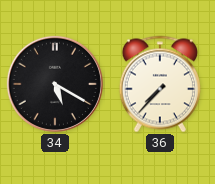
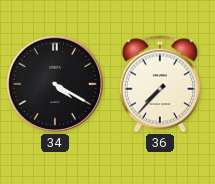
34: 5:20 -> 4:20
